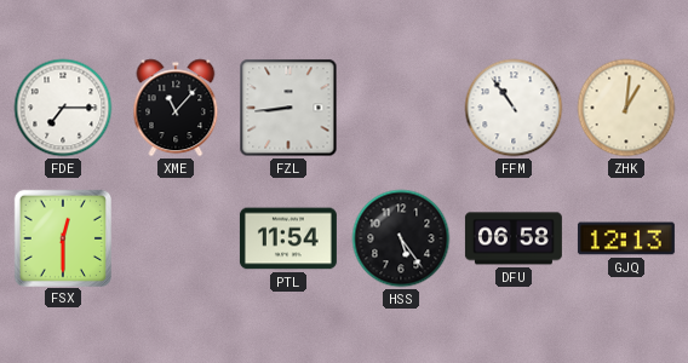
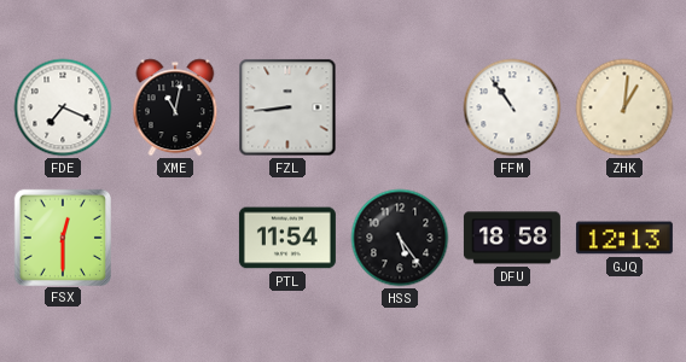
FDE: 7:15 -> 7:19
XME: 11:07 -> 11:02
DFU: 06:58 -> 18:58
